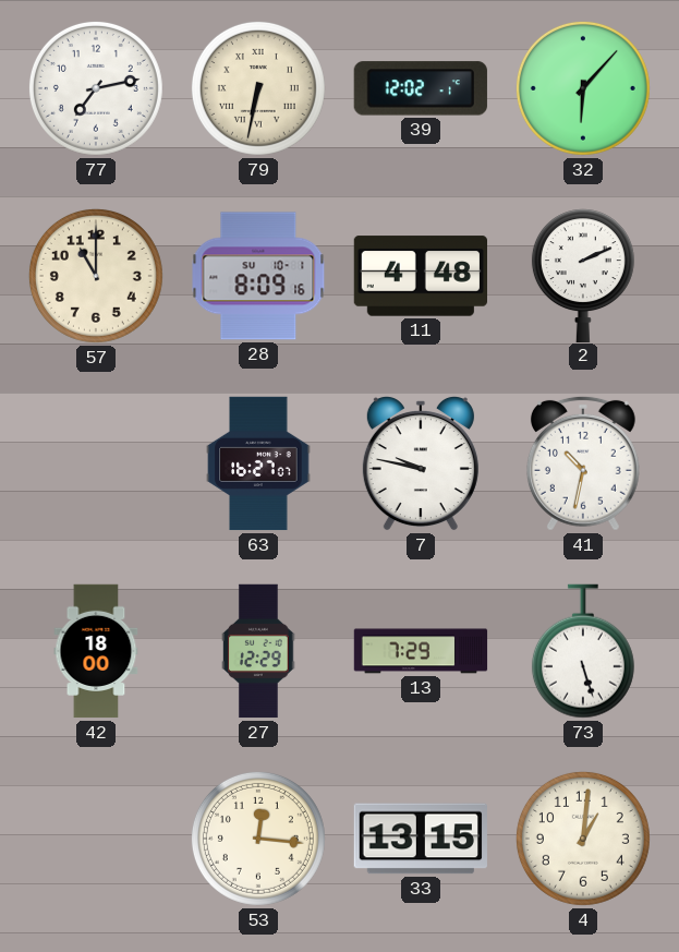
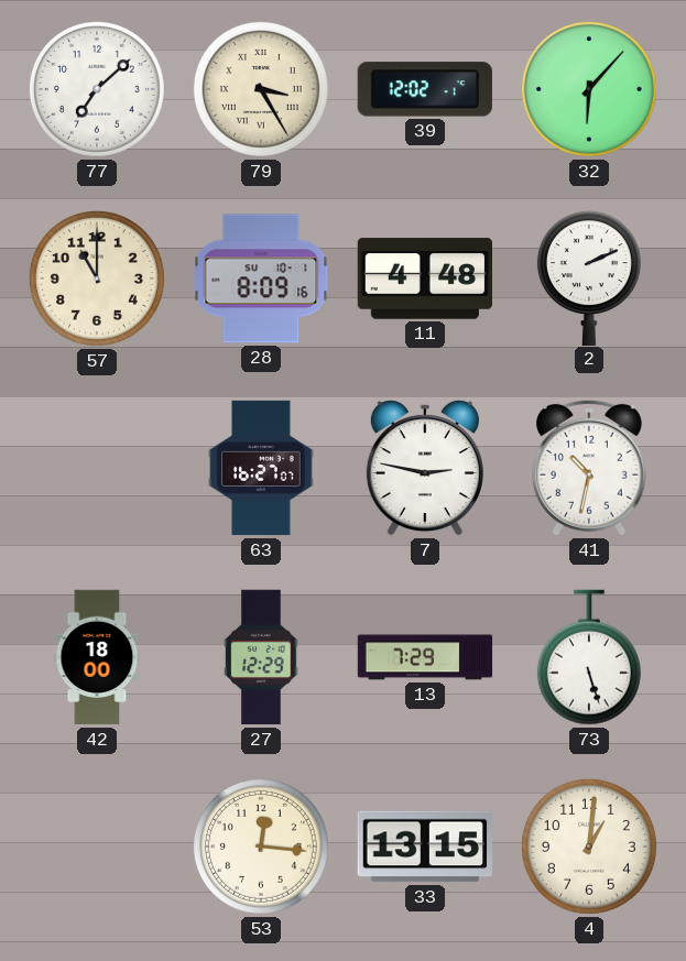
77: 7:13 -> 7:08
79: 6:32 -> 3:25
7: 9:47 -> 2:47
